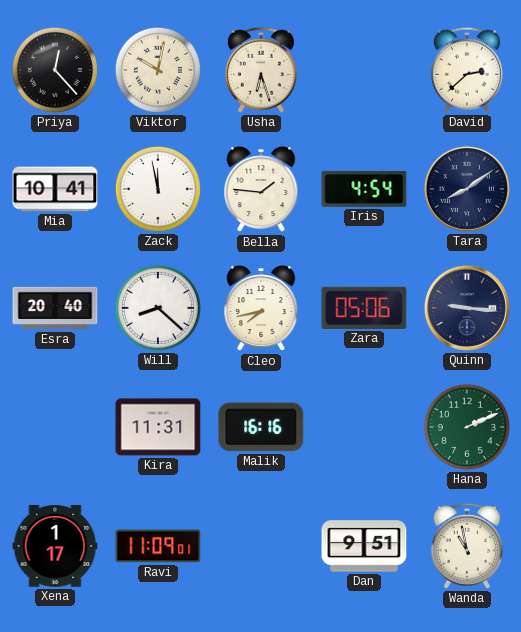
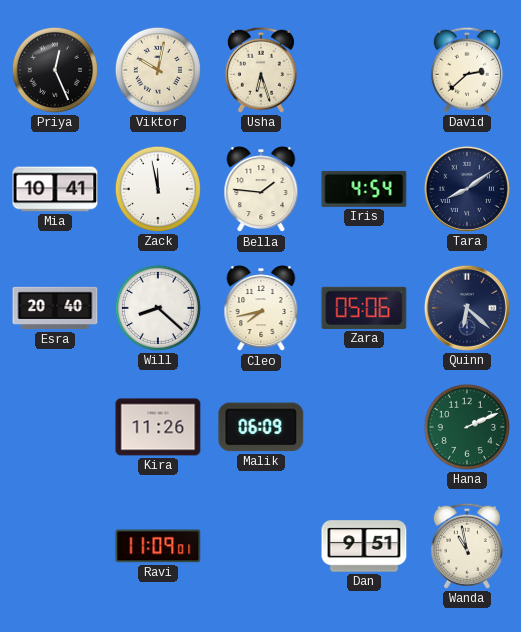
Priya: 12:23 -> 12:26
Quinn: 9:16 -> 6:22
Kira: 11:31 -> 11:26
Malik: 16:16 -> 06:09
Xena: 1:17 -> none
